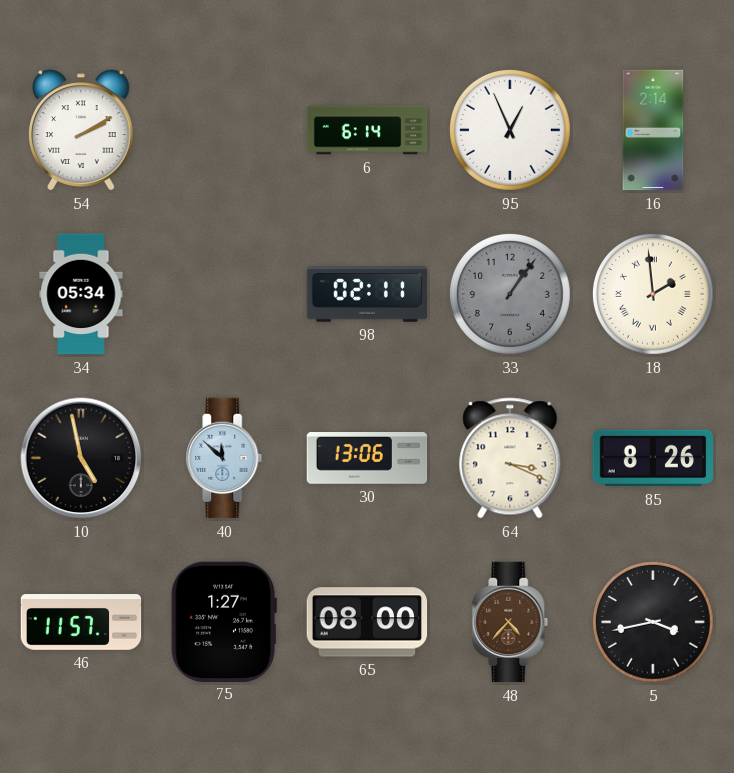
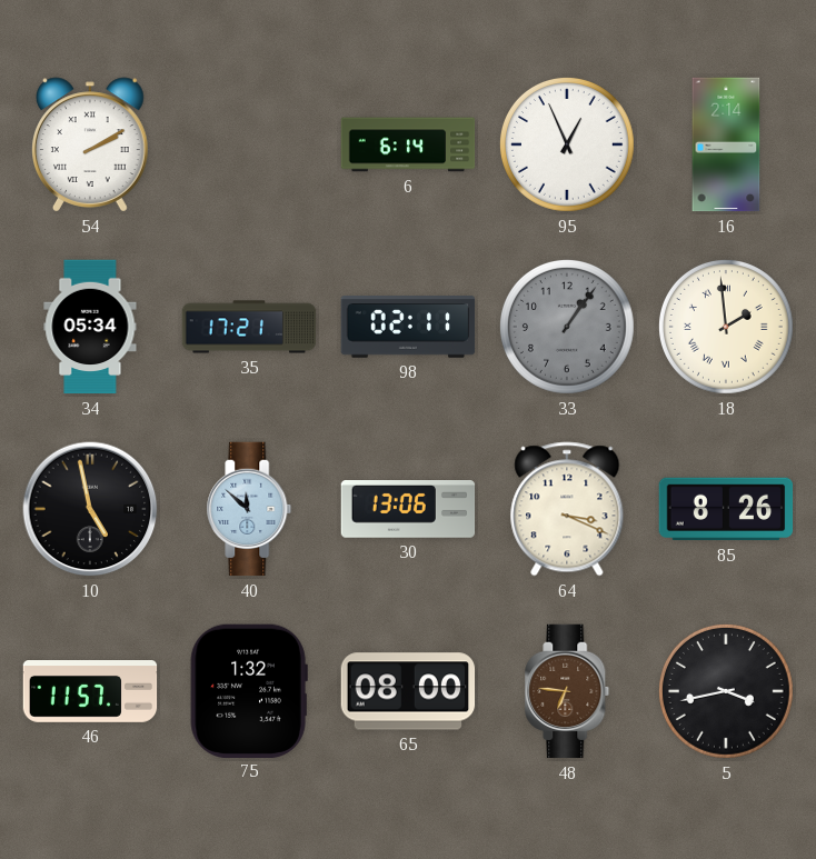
35: none -> 17:21
75: 1:27 -> 1:32
48: 4:37 -> 6:46
